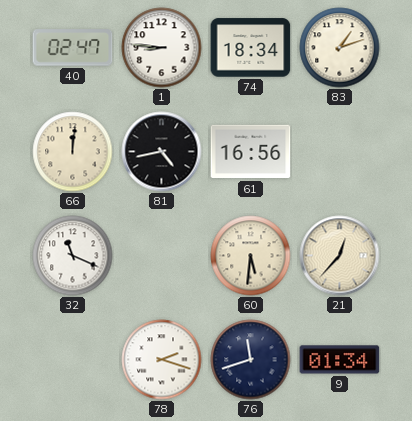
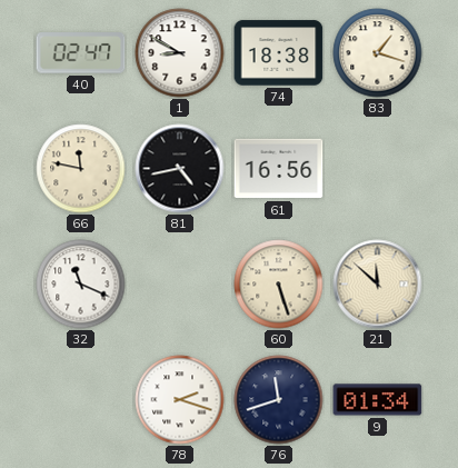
1: 8:46 -> 8:50
74: 18:34 -> 18:38
83: 1:12 -> 1:18
66: 12:01 -> 11:47
60: 5:31 -> 5:27
21: 12:37 -> 11:52
